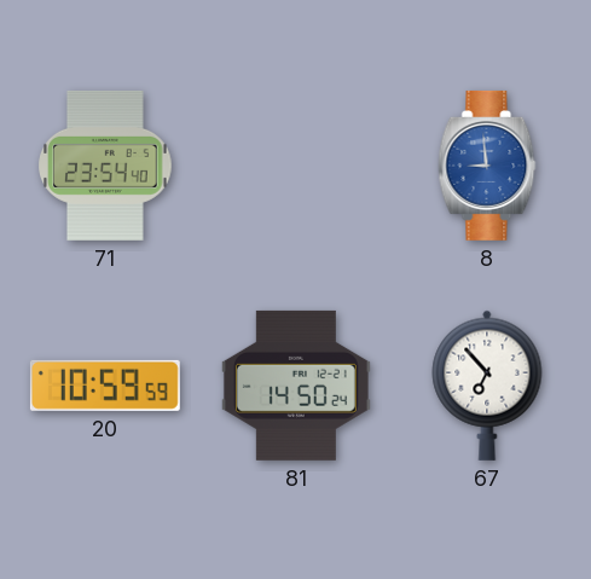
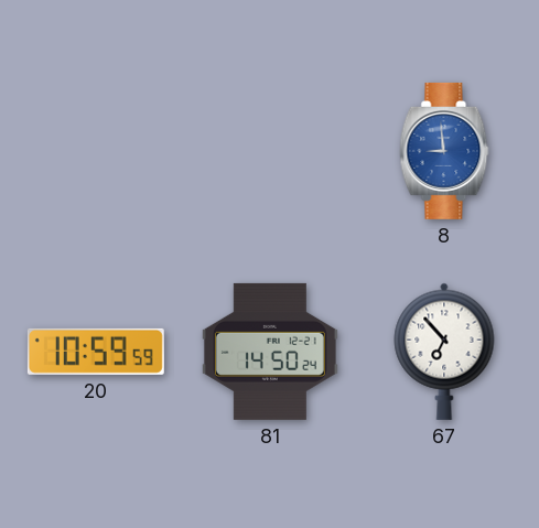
71: 23:54 -> none
